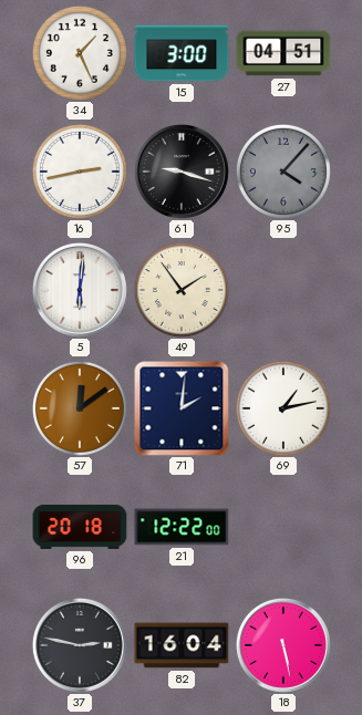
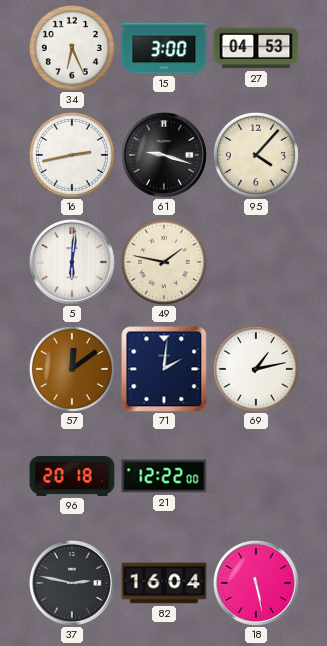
34: 1:26 -> 6:26
27: 04:51 -> 04:53
95 dial: grey -> cream
49: 1:54 -> 1:47
